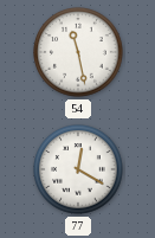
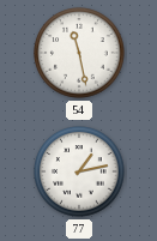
77: 12:20 -> 1:13
